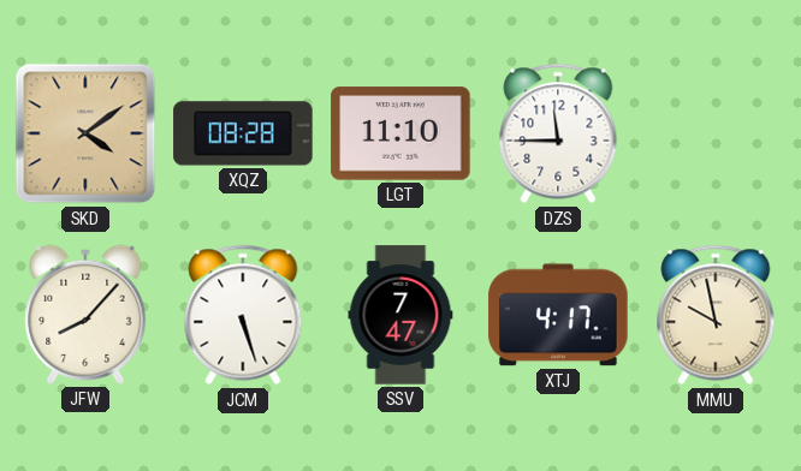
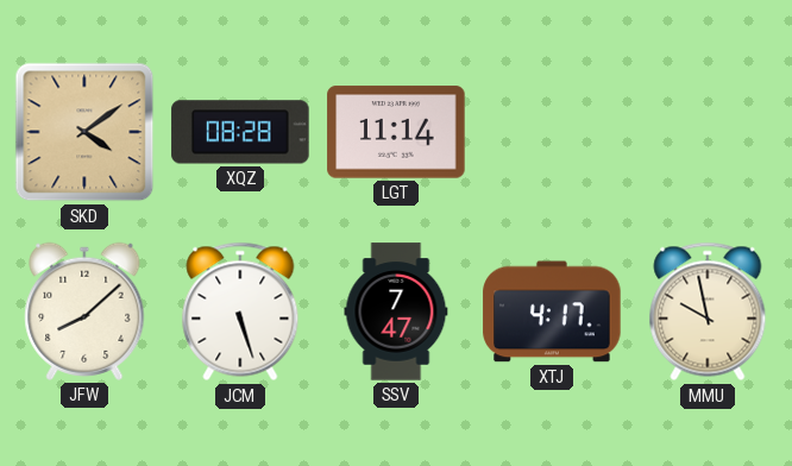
LGT: 11:10 -> 11:14
DZS: 11:45 -> none
JFW: 8:07 -> 8:08
